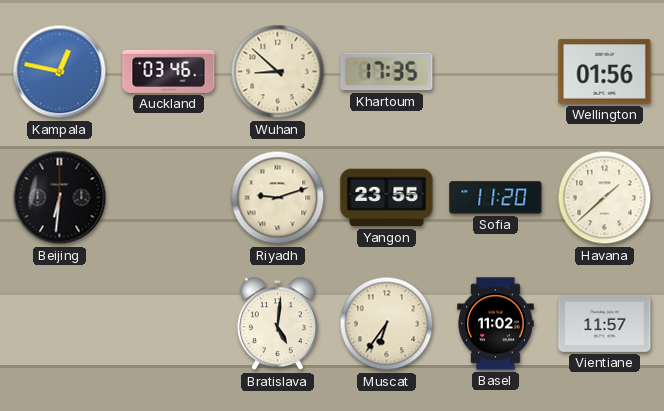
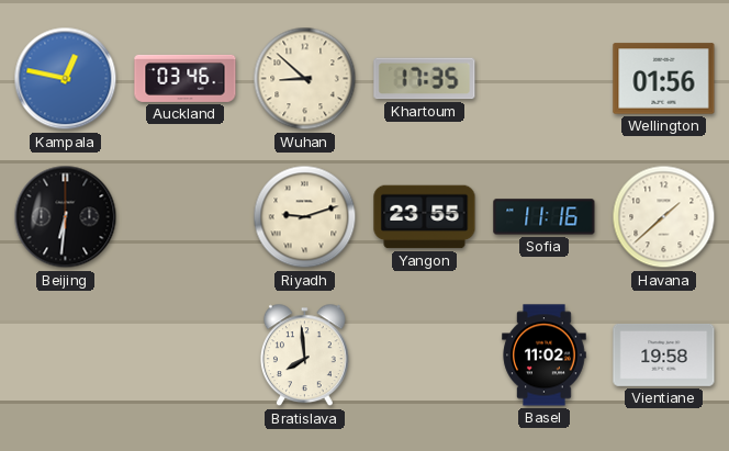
Sofia: 11:20 -> 11:16
Bratislava: 5:01 -> 7:59
Muscat: 6:36 -> none
Vientiane: 11:57 -> 19:58
